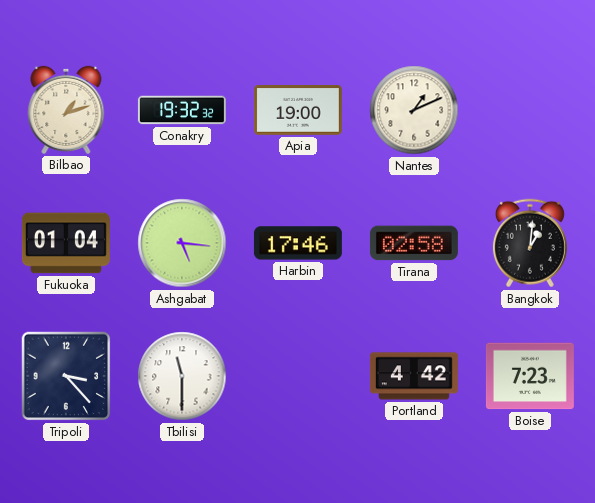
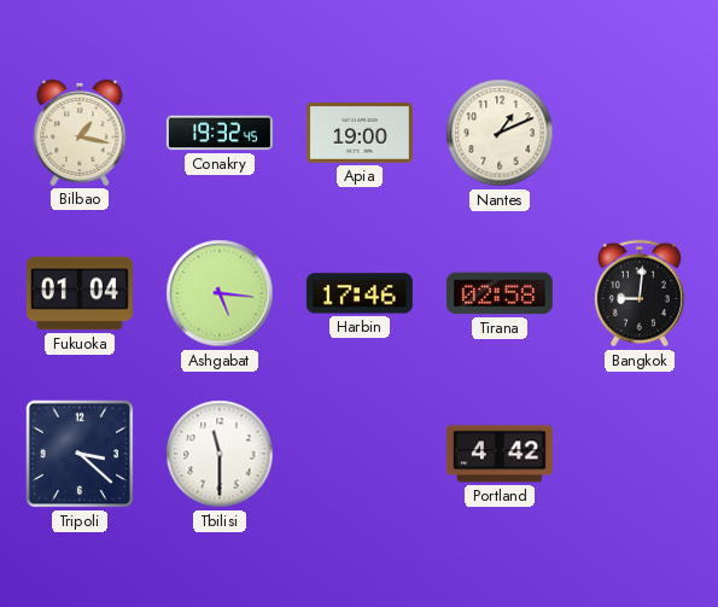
Bilbao: 1:12 -> 1:17
Conakry: 19:32:32 -> 19:32:45
Bangkok: 1:01 -> 9:01
Tripoli: 3:23 -> 3:22
Boise: 7:23 -> none
